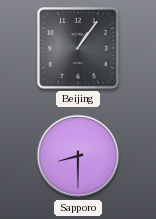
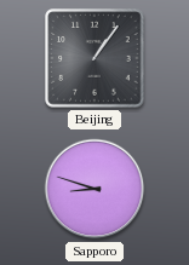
Sapporo: 8:30 -> 8:48
